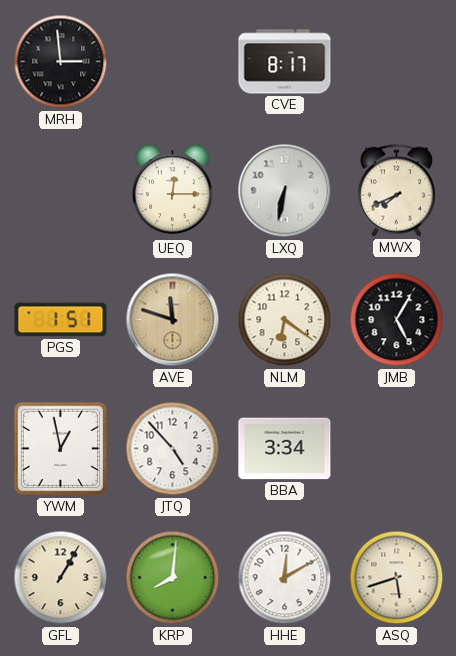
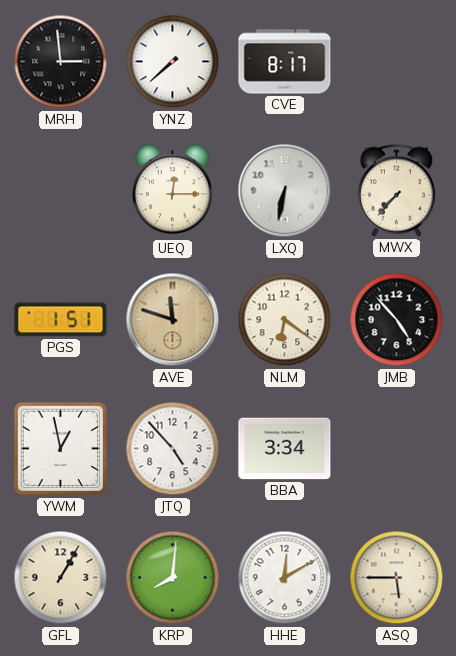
YNZ: none -> 7:38
MWX: 7:41 -> 7:37
JMB: 5:05 -> 4:53
ASQ: 5:42 -> 5:45
